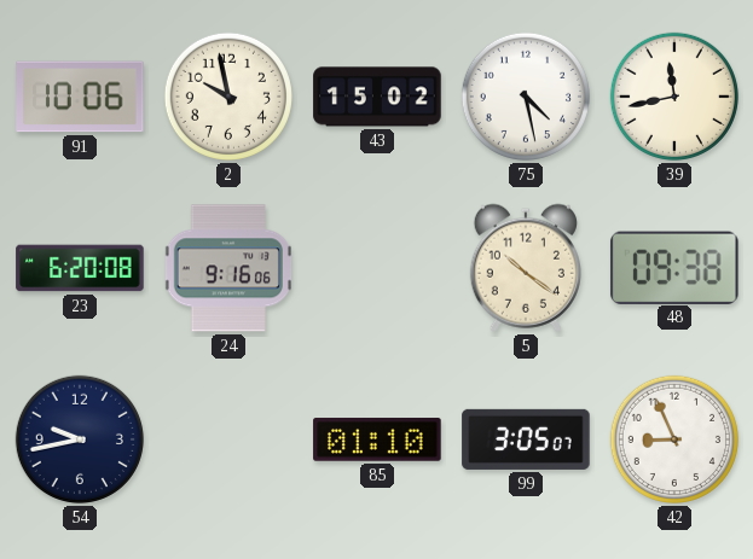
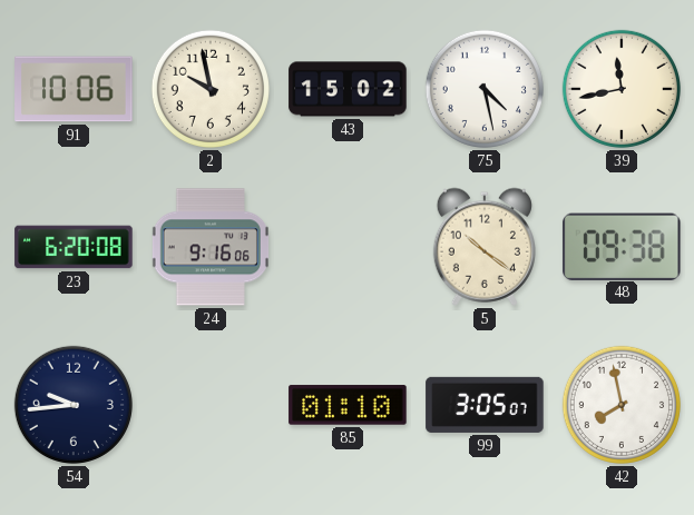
54: 9:43 -> 9:44
42: 8:56 -> 7:58
